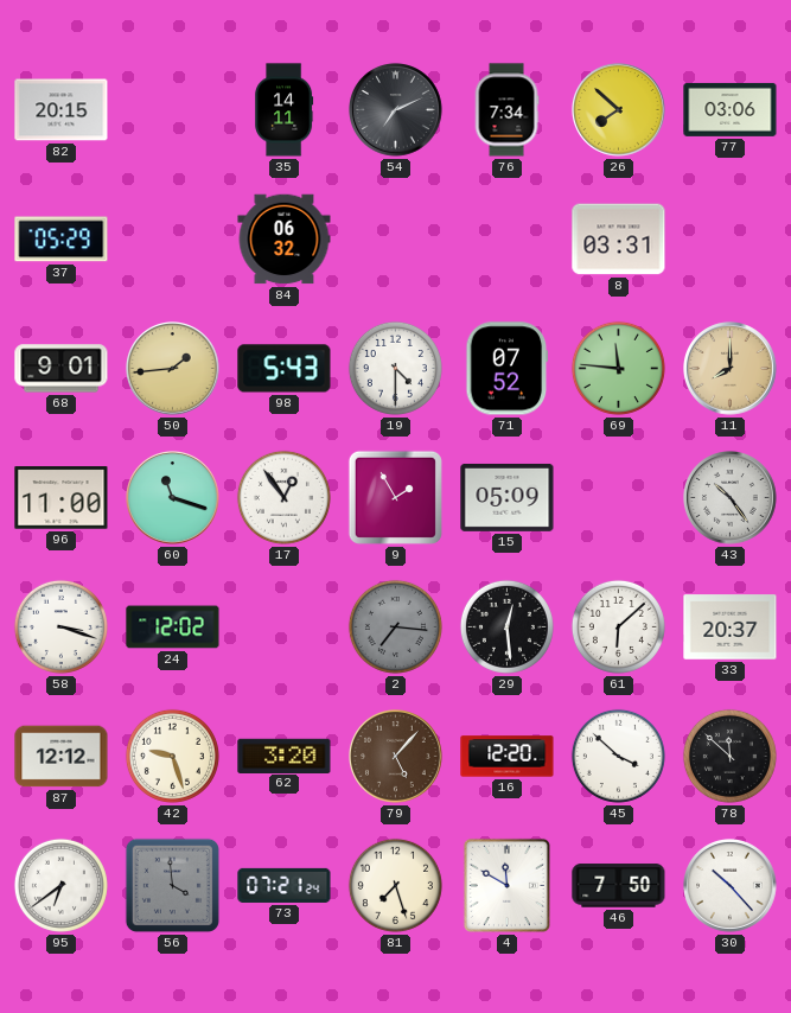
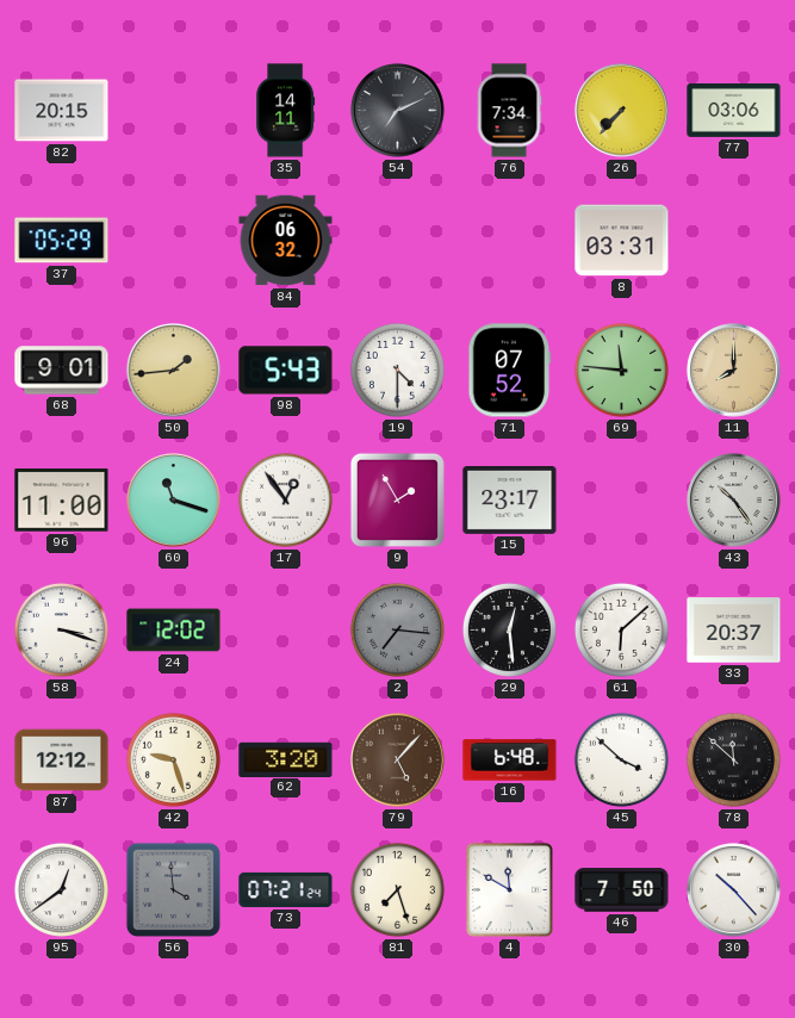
26: 7:52 -> 7:37
15: 05:09 -> 23:17
16: 12:20 -> 6:48
95: 6:39 -> 12:39
